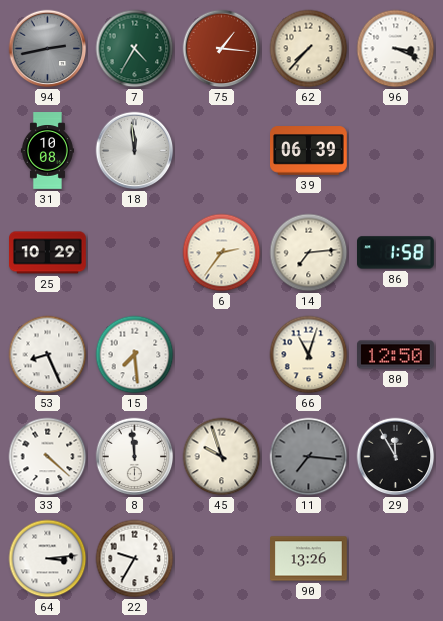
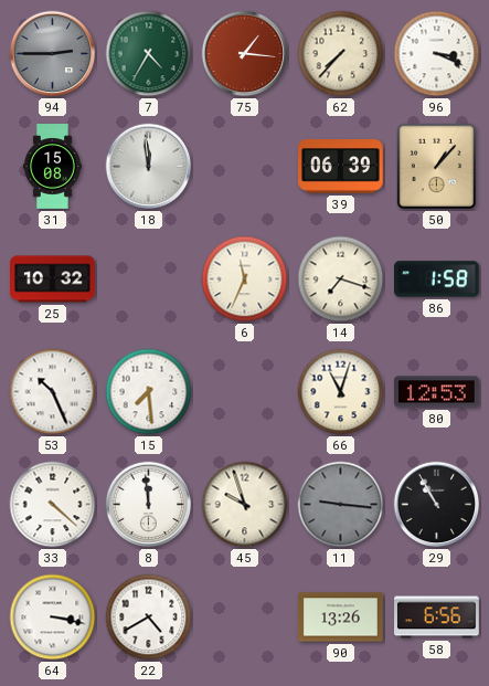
94: 2:43 -> 2:45
31: 10:08 -> 15:08
50: none -> 1:07
25: 10:29 -> 10:32
6: 2:36 -> 11:34
14: 7:14 -> 7:18
53: 8:26 -> 10:26
80: 12:50 -> 12:53
11: 7:16 -> 9:16
29: 11:55 -> 10:55
64: 3:14 -> 3:17
22: 9:35 -> 4:40
58: none -> 6:56
